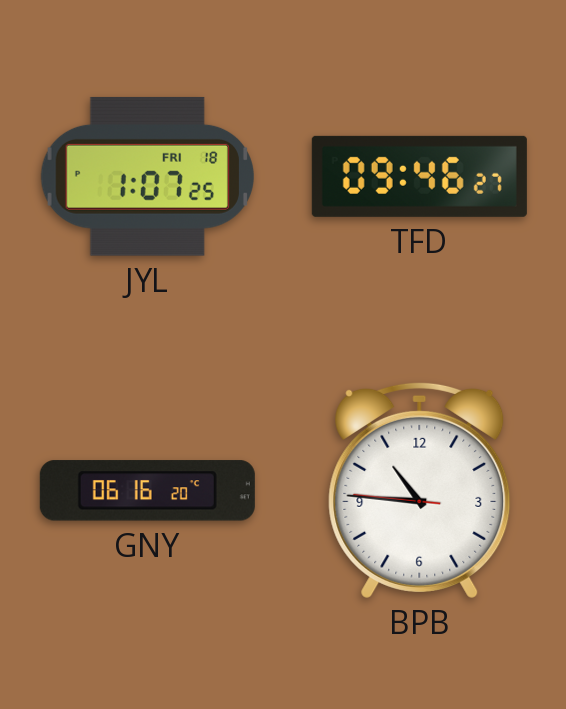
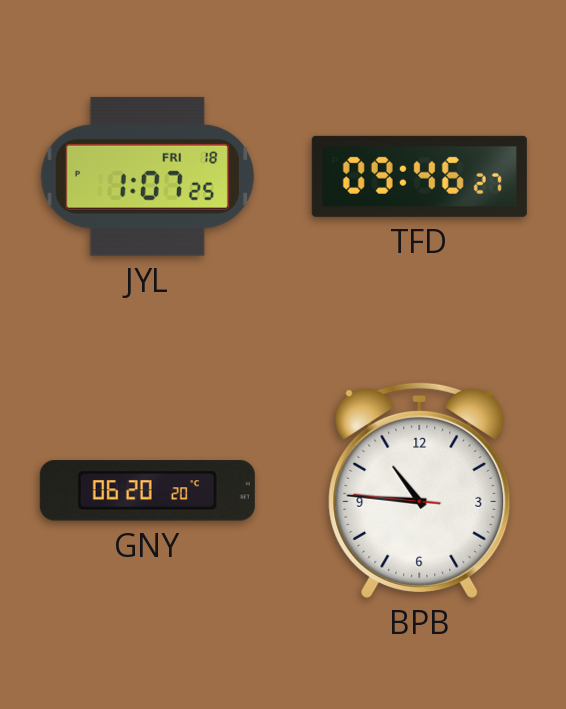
GNY: 06:16 -> 06:20
